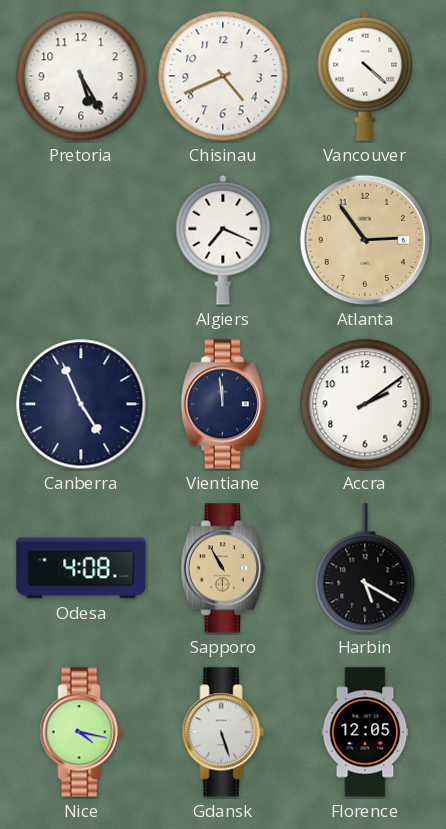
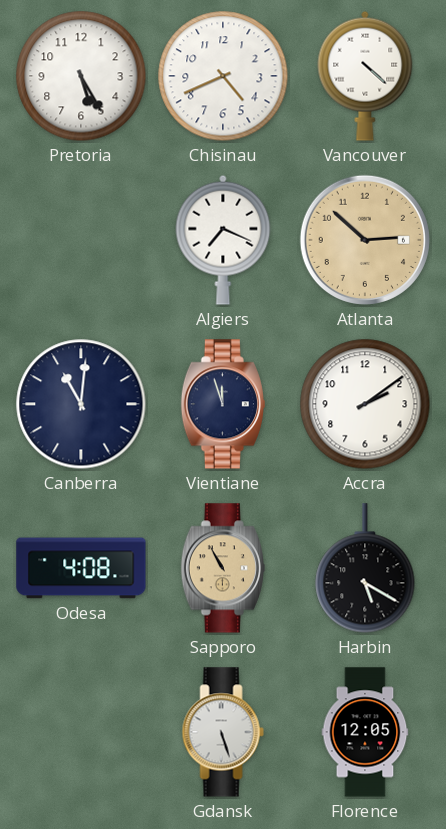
Atlanta: 2:54 -> 2:52
Canberra: 4:56 -> 11:01
Vientiane: 11:59 -> 11:57
Nice: 4:17 -> none
